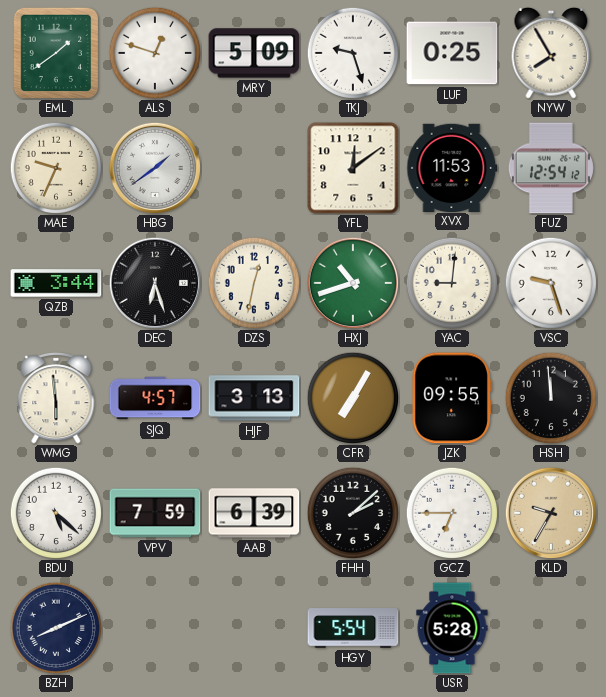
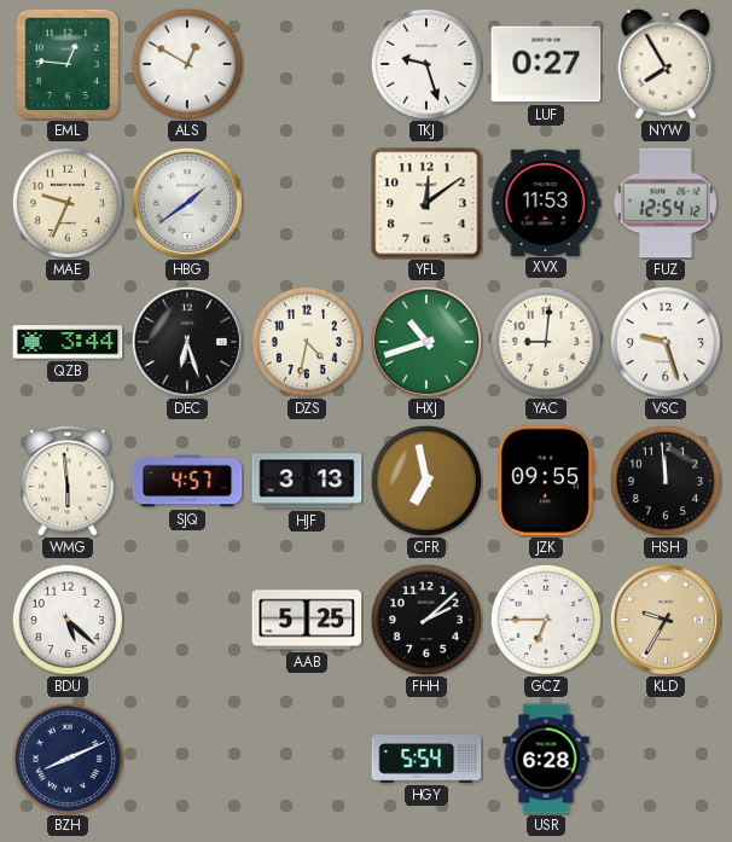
EML: 1:39 -> 12:46
ALS: 12:48 -> 12:50
MRY: 5:09 -> none
LUF: 0:25 -> 0:27
DZS: 12:32 -> 4:32
CFR: 7:05 -> 6:58
VPV: 7:59 -> none
AAB: 6:39 -> 5:25
USR: 5:28 -> 6:28
